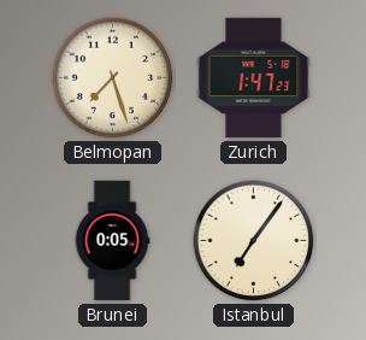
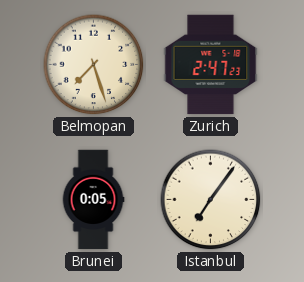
Zurich: 1:47 -> 2:47
